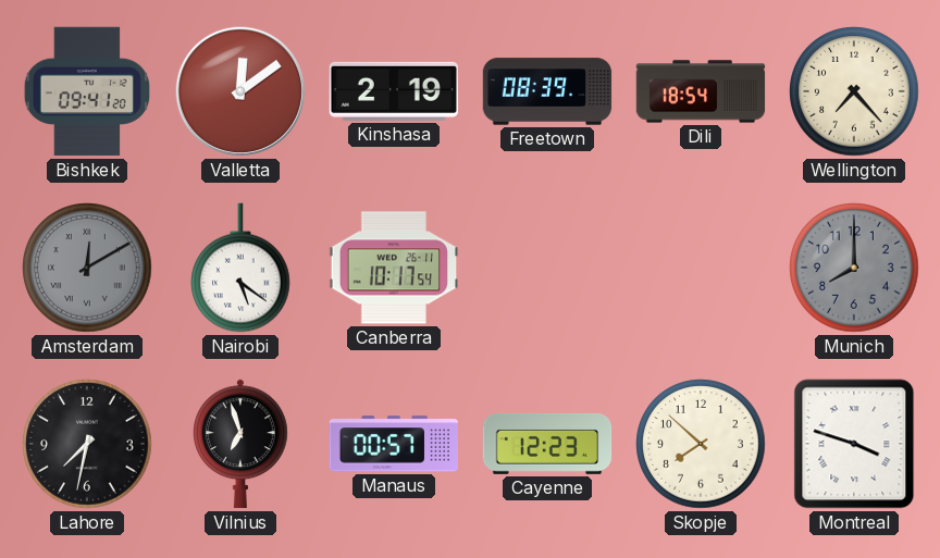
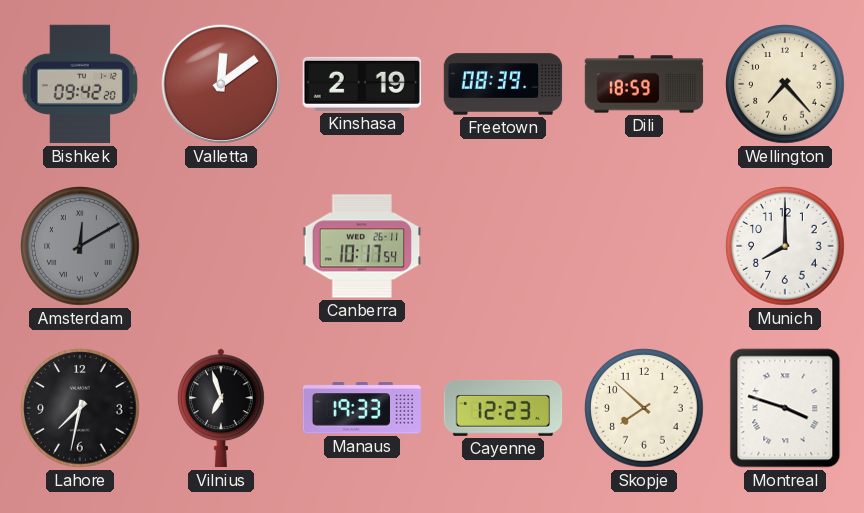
Bishkek: 09:41 -> 09:42
Dili: 18:54 -> 18:59
Nairobi: 5:21 -> none
Munich dial: grey -> white
Manaus: 00:57 -> 19:33
